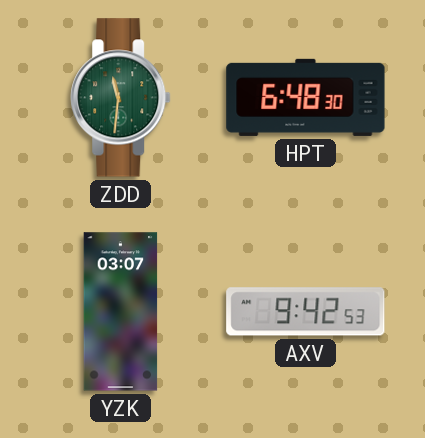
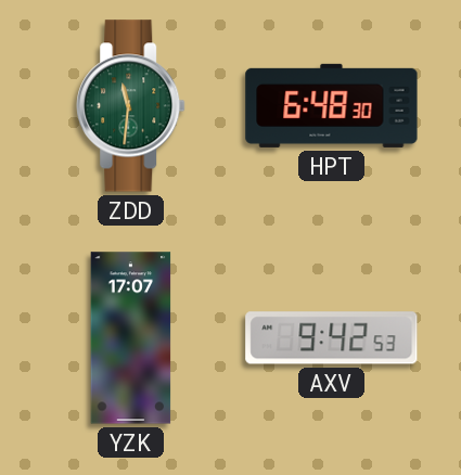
YZK: 03:07 -> 17:07
